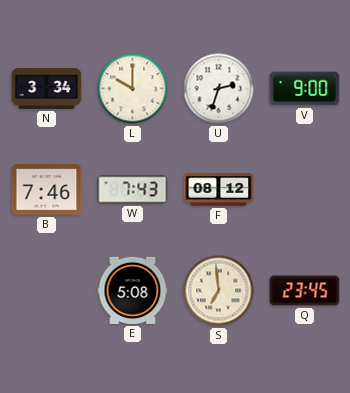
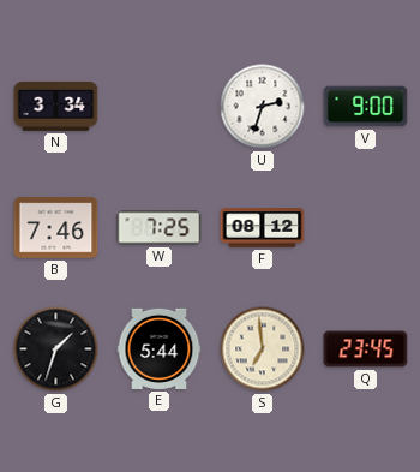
L: 10:00 -> none
W: 7:43 -> 7:25
G: none -> 1:33
E: 5:08 -> 5:44
